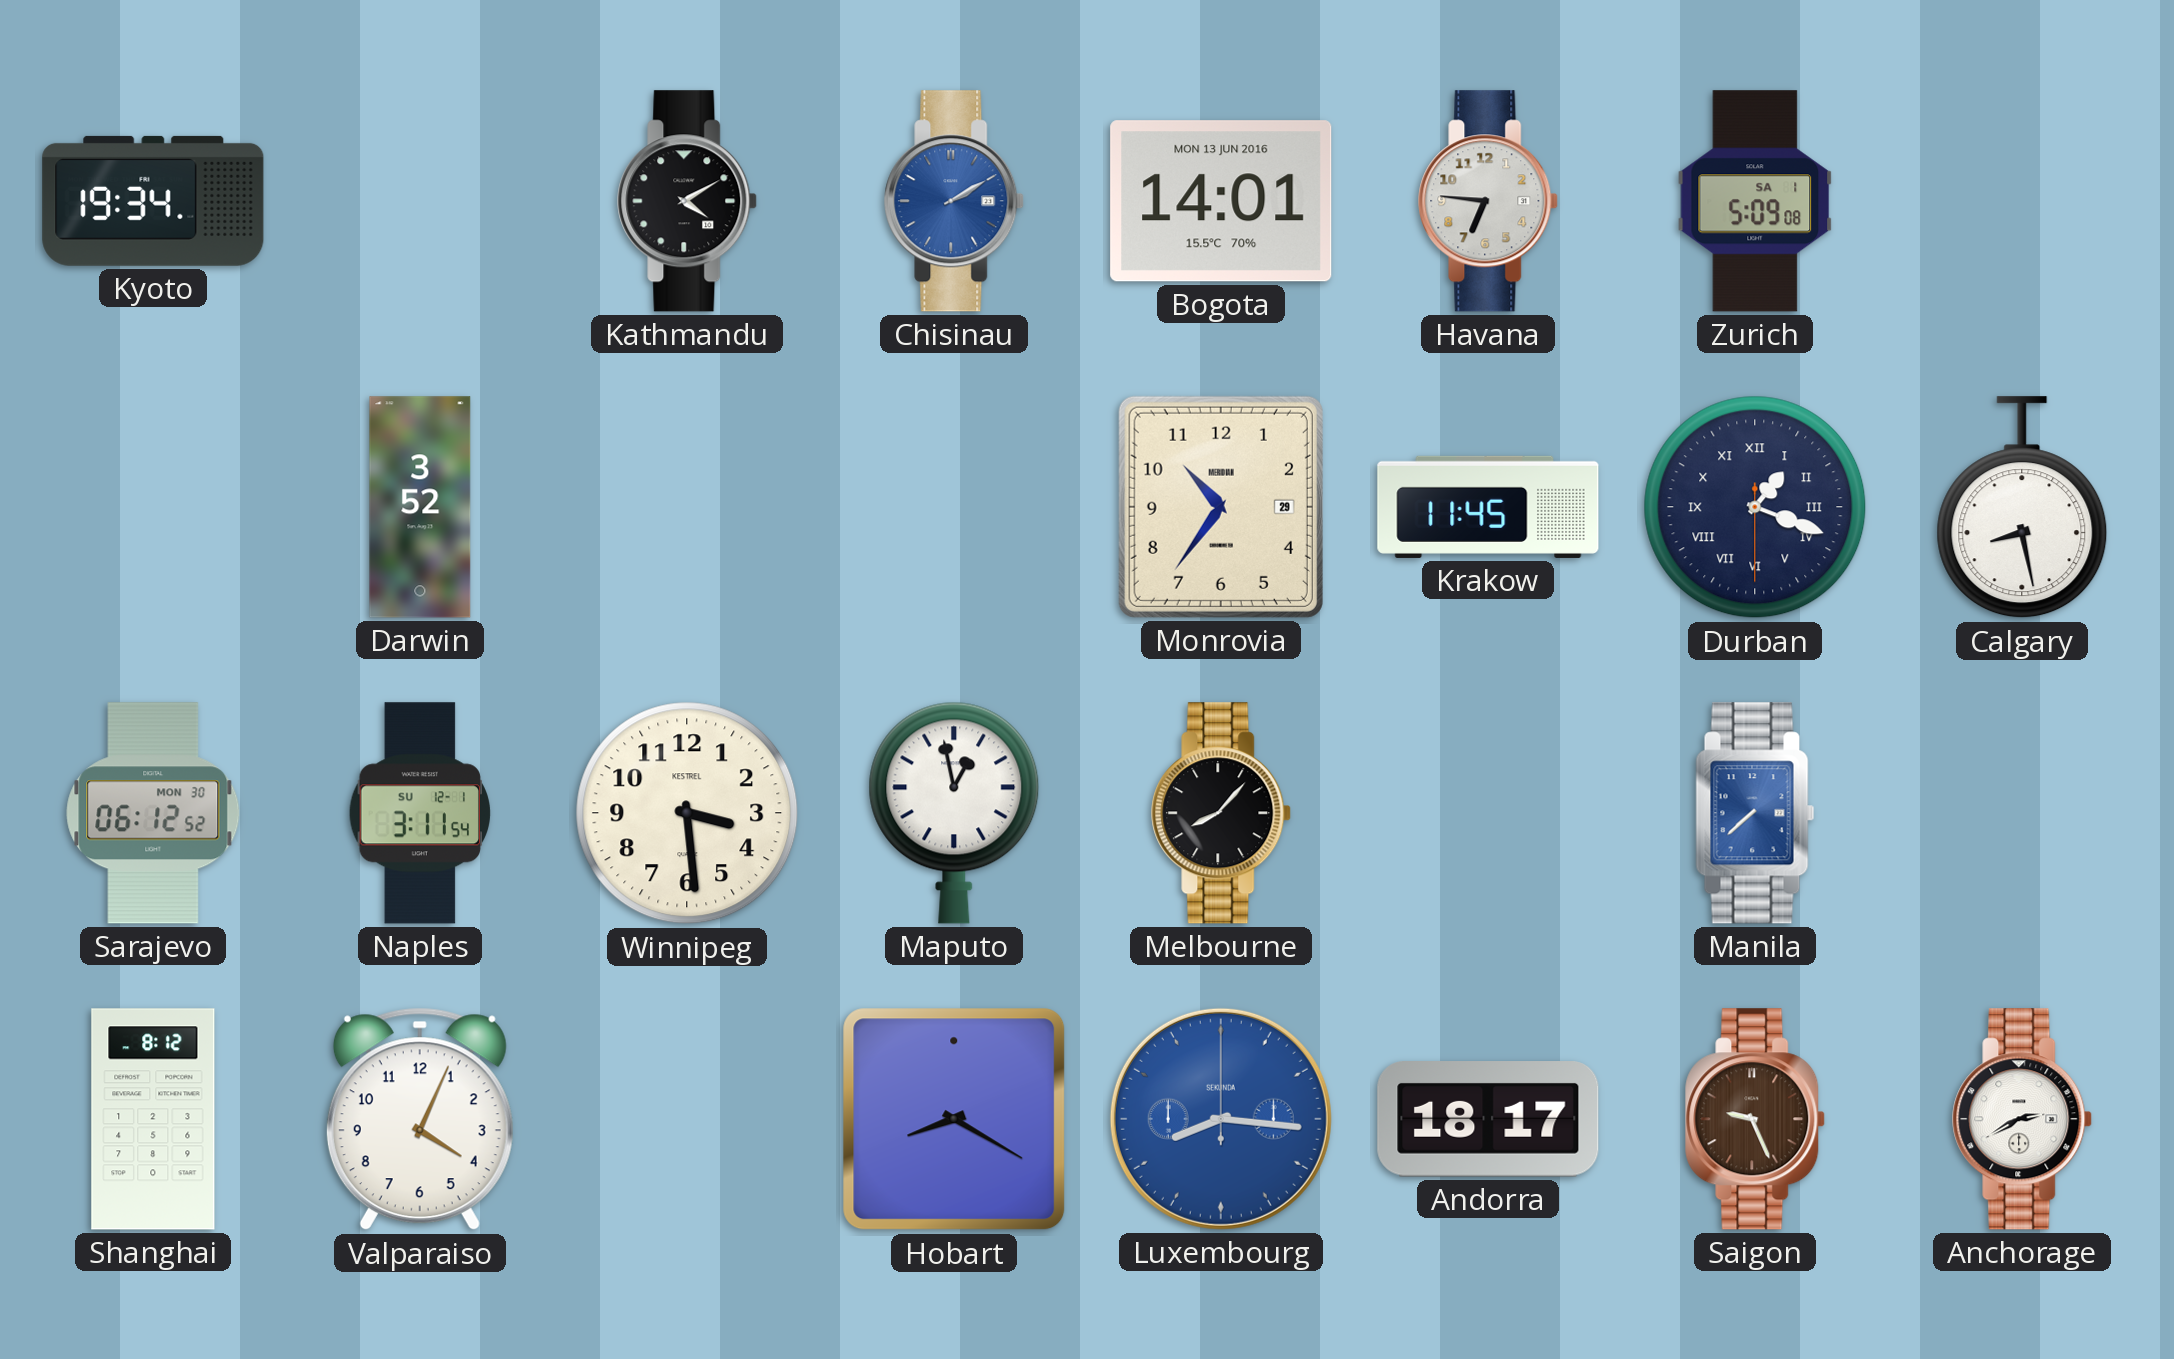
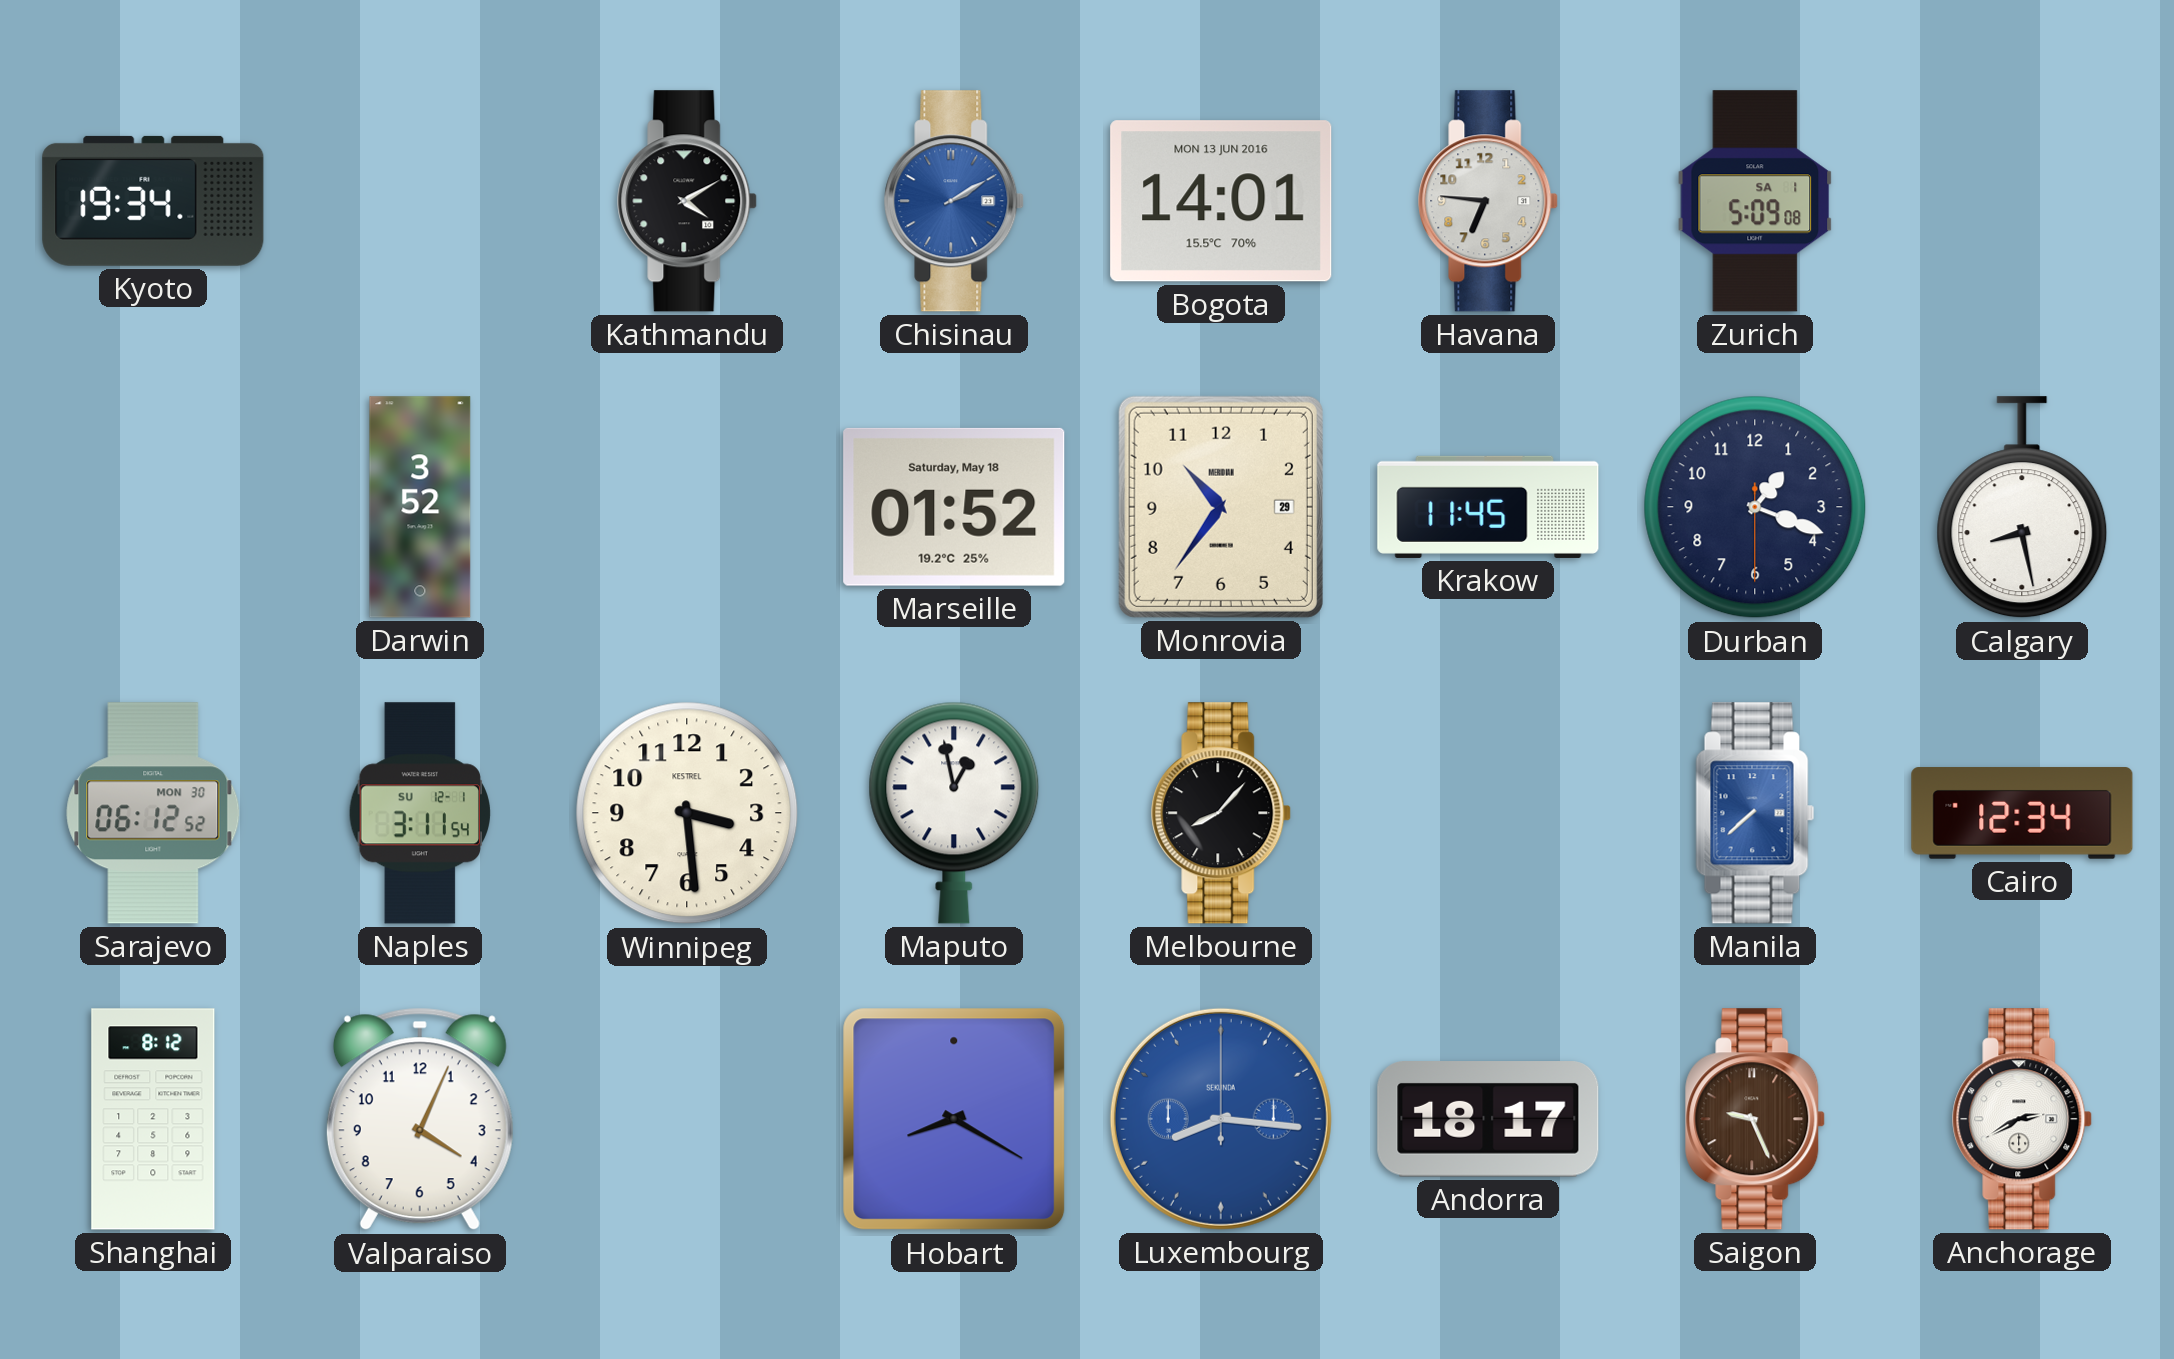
Marseille: none -> 01:52
Durban numerals: Roman -> Arabic
Cairo: none -> 12:34
